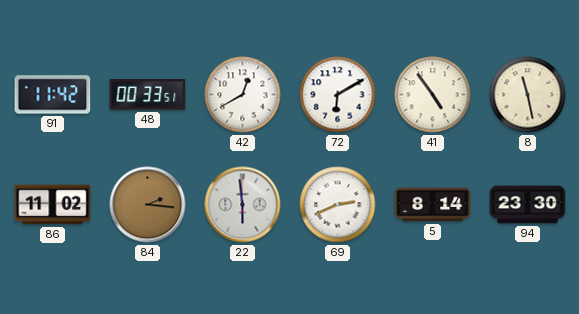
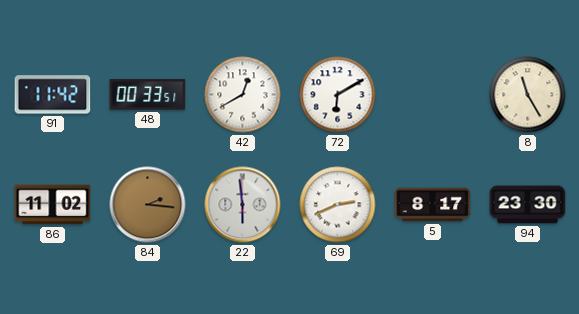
41: 4:54 -> none
8: 11:28 -> 11:25
5: 8:14 -> 8:17
